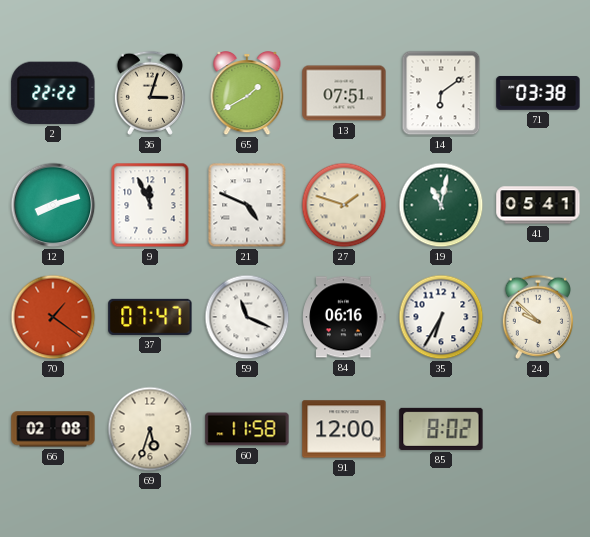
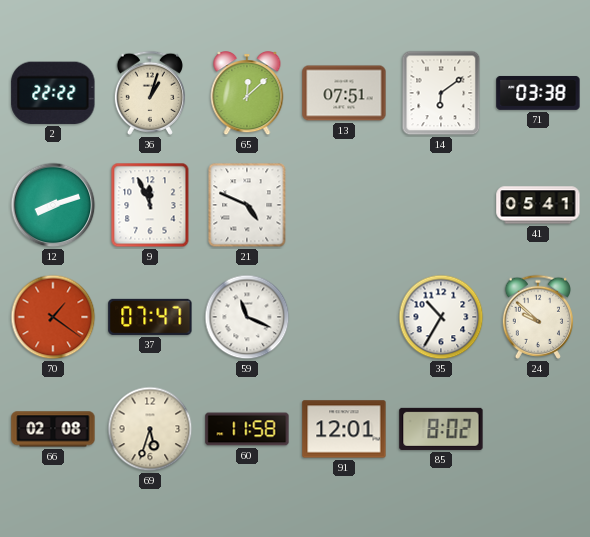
36: 3:03 -> 1:03
65: 1:40 -> 12:08
27: 1:48 -> none
19: 11:02 -> none
84: 06:16 -> none
35: 6:35 -> 10:35
91: 12:00 -> 12:01
